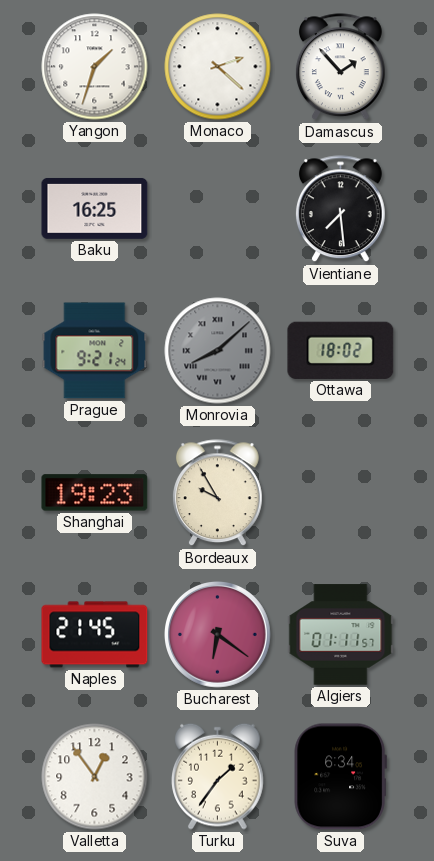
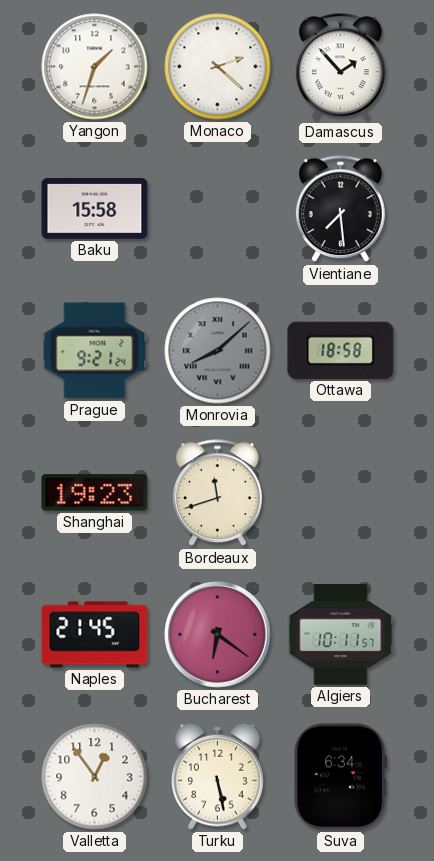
Baku: 16:25 -> 15:58
Ottawa: 18:02 -> 18:58
Bordeaux: 9:55 -> 11:42
Algiers: 01:11 -> 10:11
Turku: 1:36 -> 5:28
